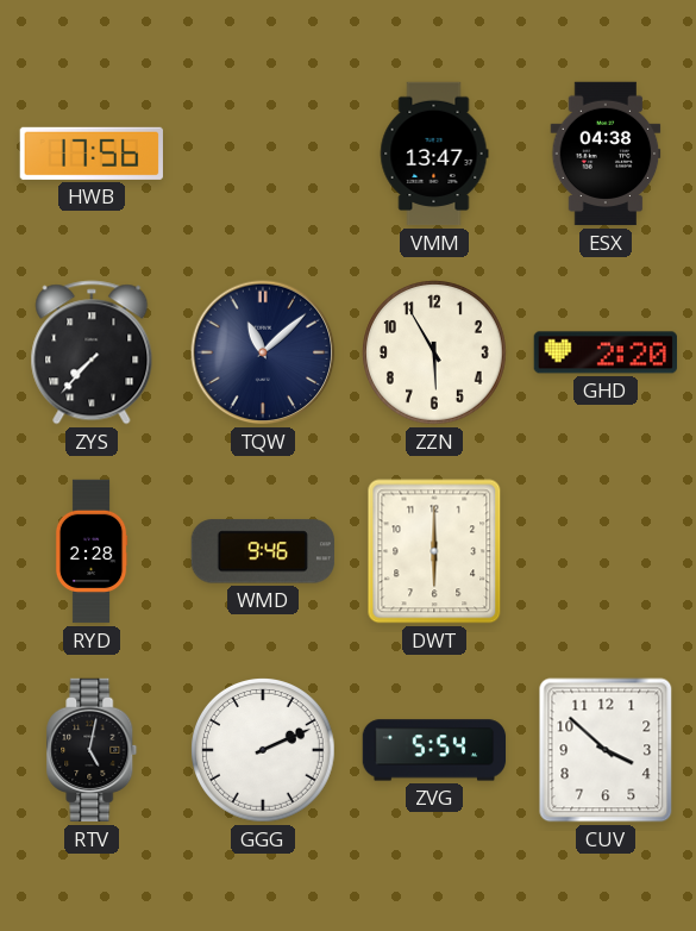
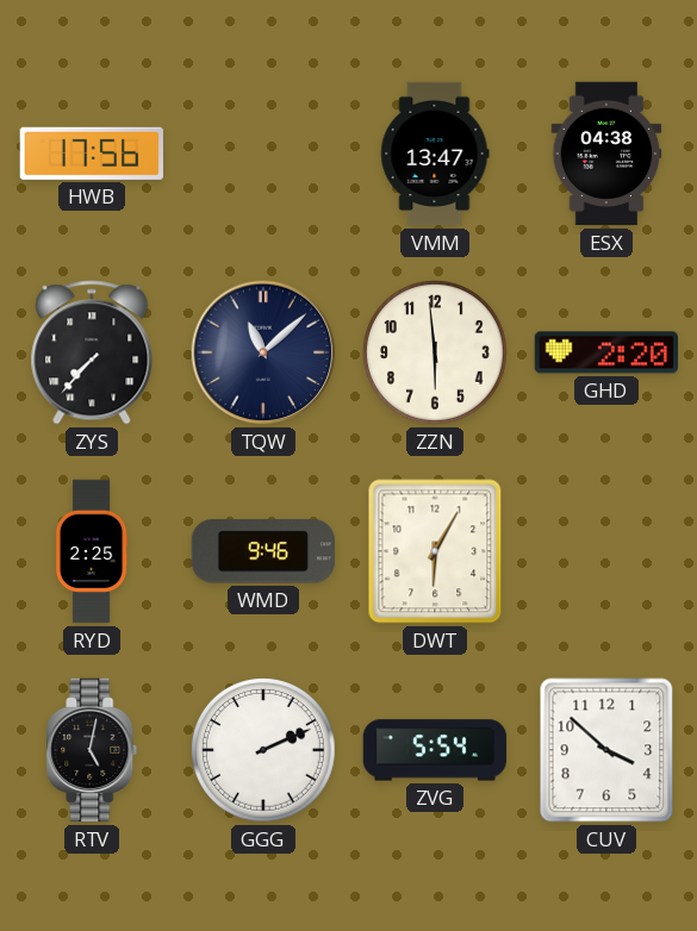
ZZN: 5:55 -> 5:59
RYD: 2:28 -> 2:25
DWT: 6:00 -> 6:05
